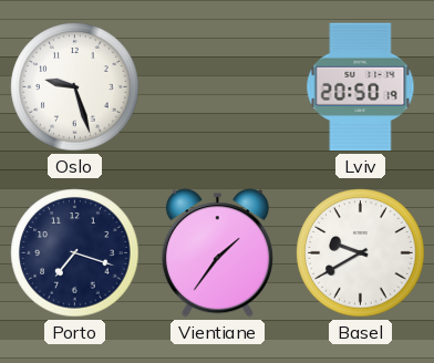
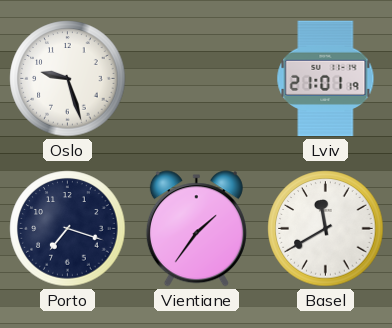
Lviv: 20:50 -> 21:01
Basel: 9:40 -> 11:40
